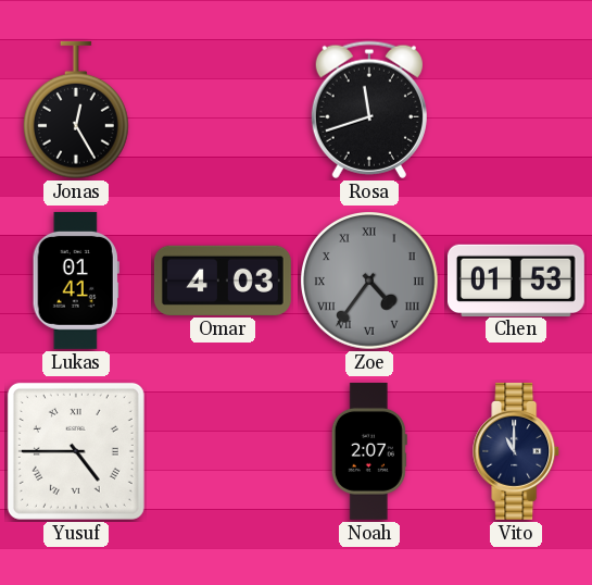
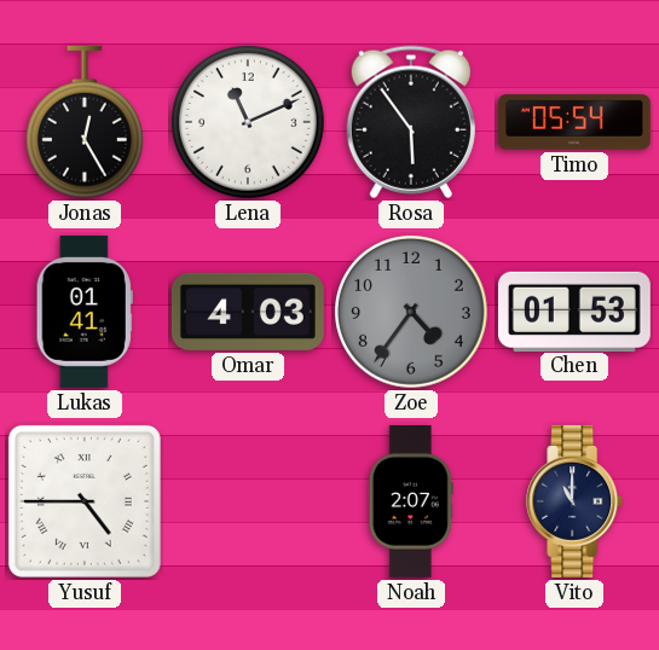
Lena: none -> 11:11
Rosa: 11:42 -> 5:54
Timo: none -> 05:54
Zoe numerals: Roman -> Arabic
